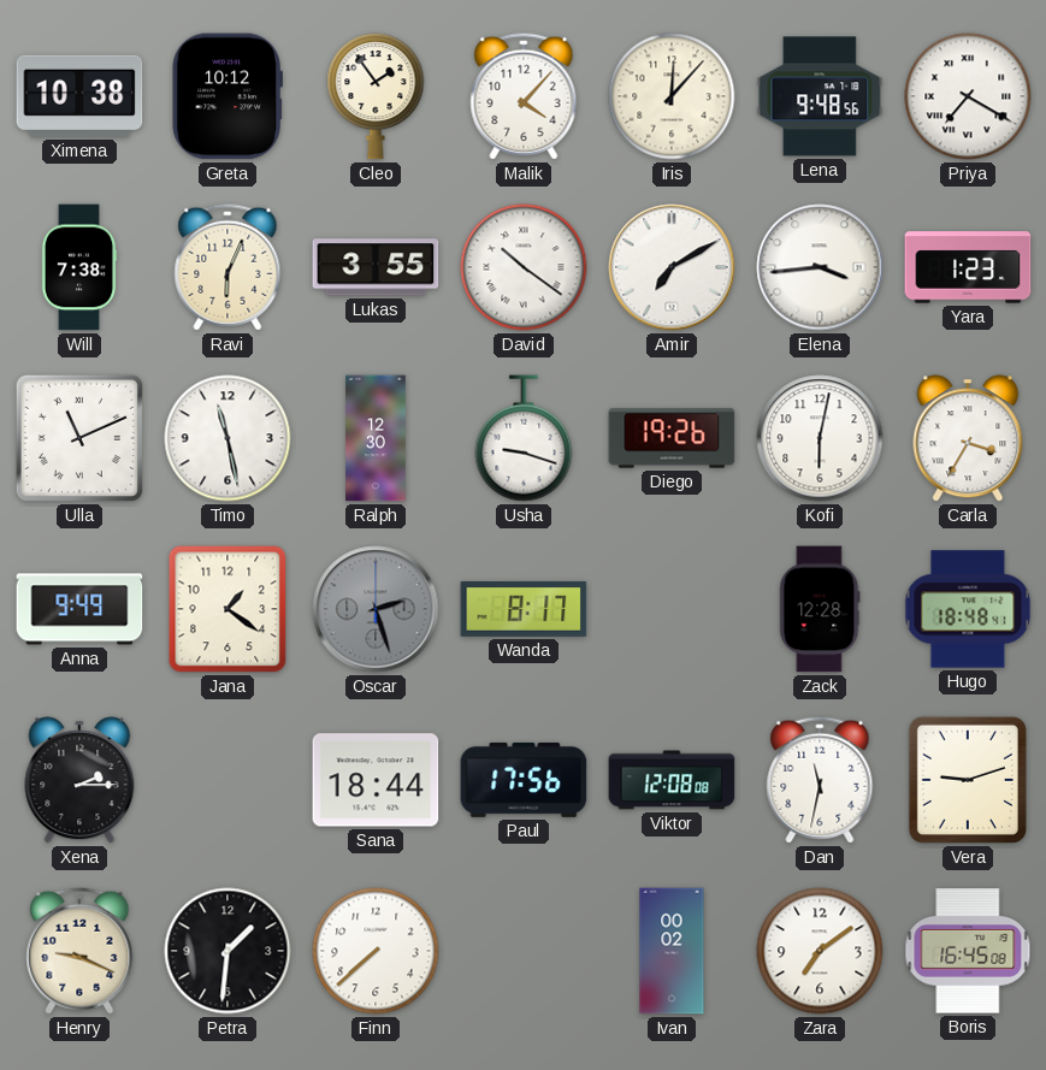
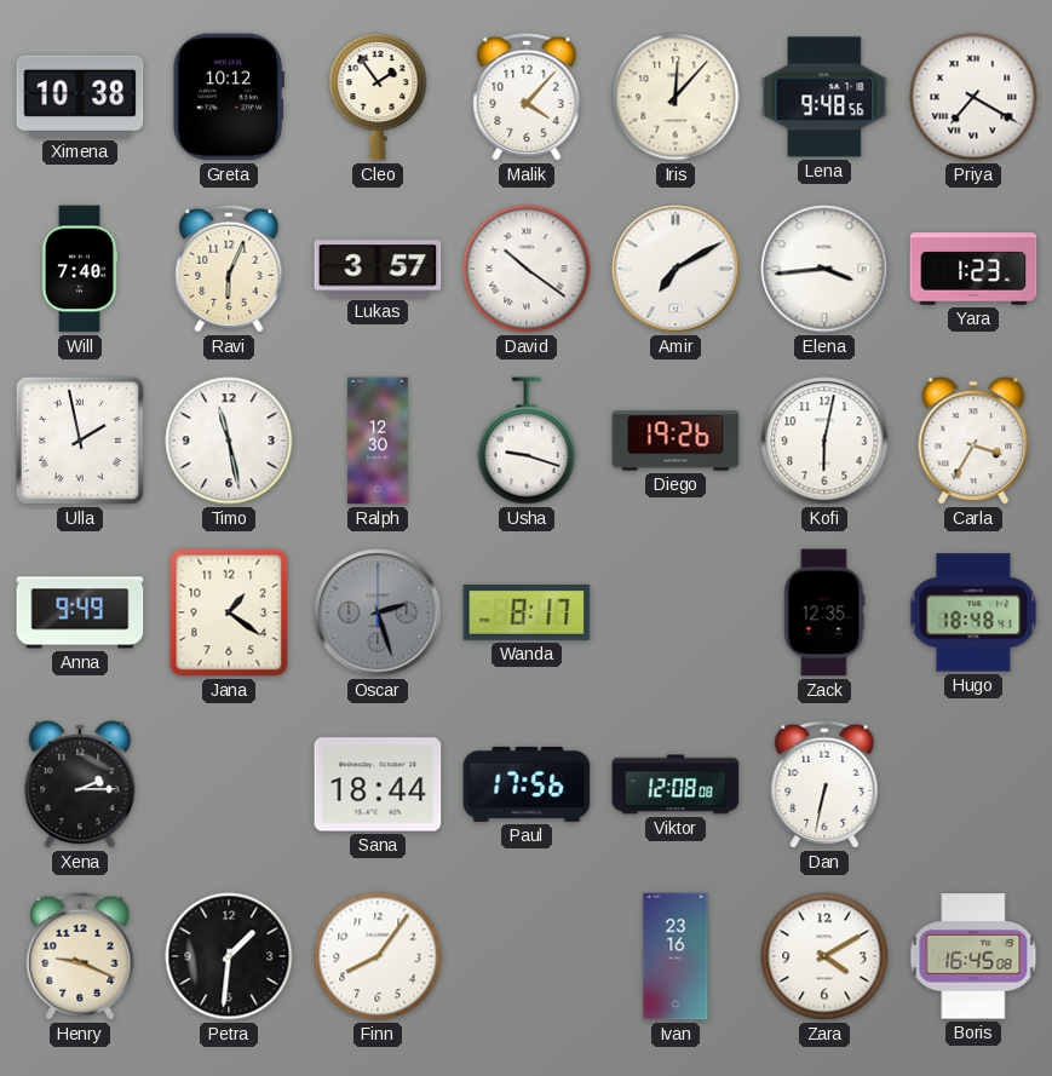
Will: 7:38 -> 7:40
Lukas: 3:55 -> 3:57
Ulla: 11:11 -> 1:58
Zack: 12:28 -> 12:35
Dan: 11:32 -> 6:32
Vera: 9:12 -> none
Finn: 7:38 -> 8:06
Ivan: 00:02 -> 23:16
Zara: 7:09 -> 4:10
